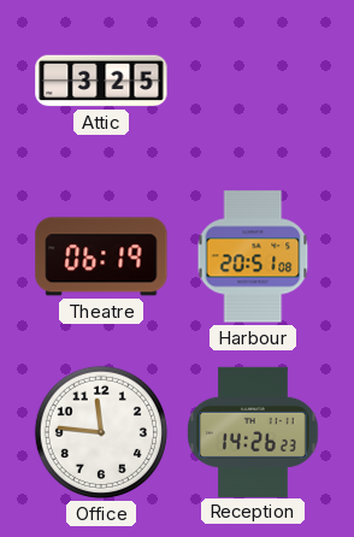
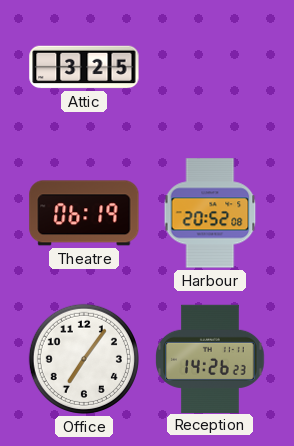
Harbour: 20:51 -> 20:52
Office: 11:46 -> 7:06
